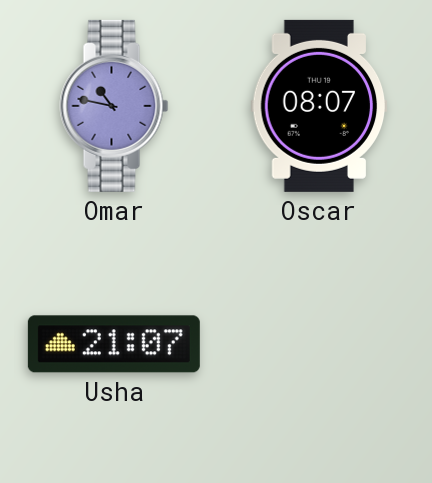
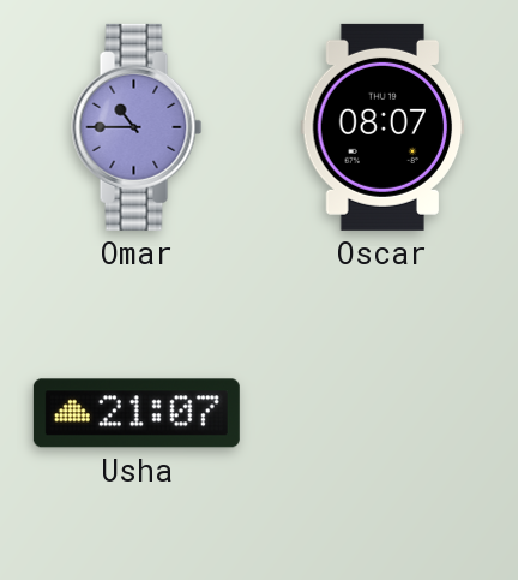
Omar: 10:47 -> 10:45
